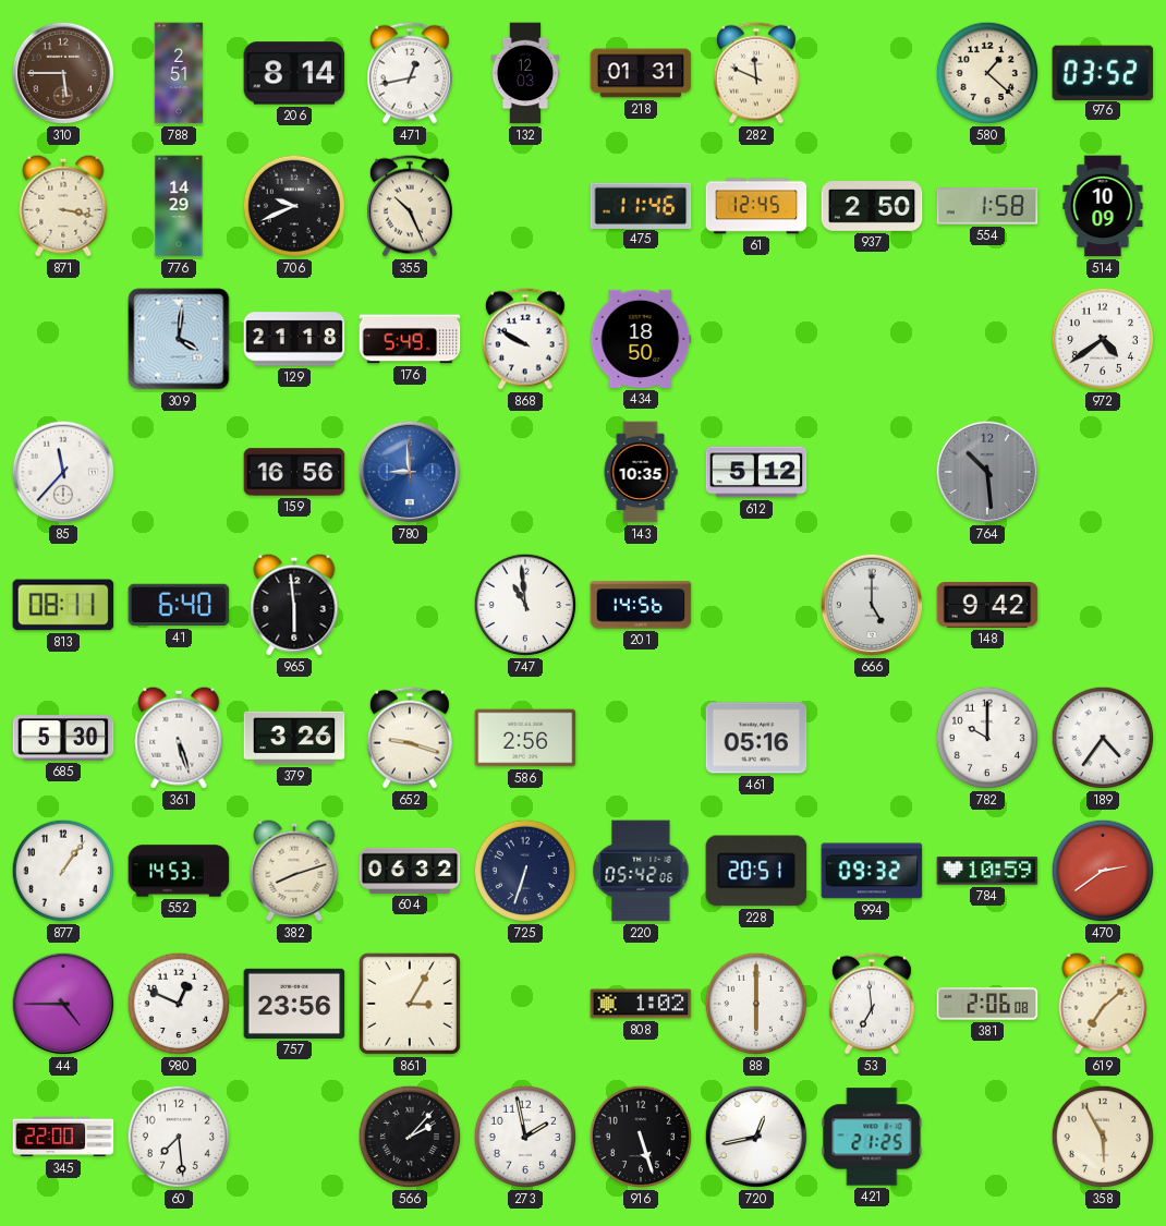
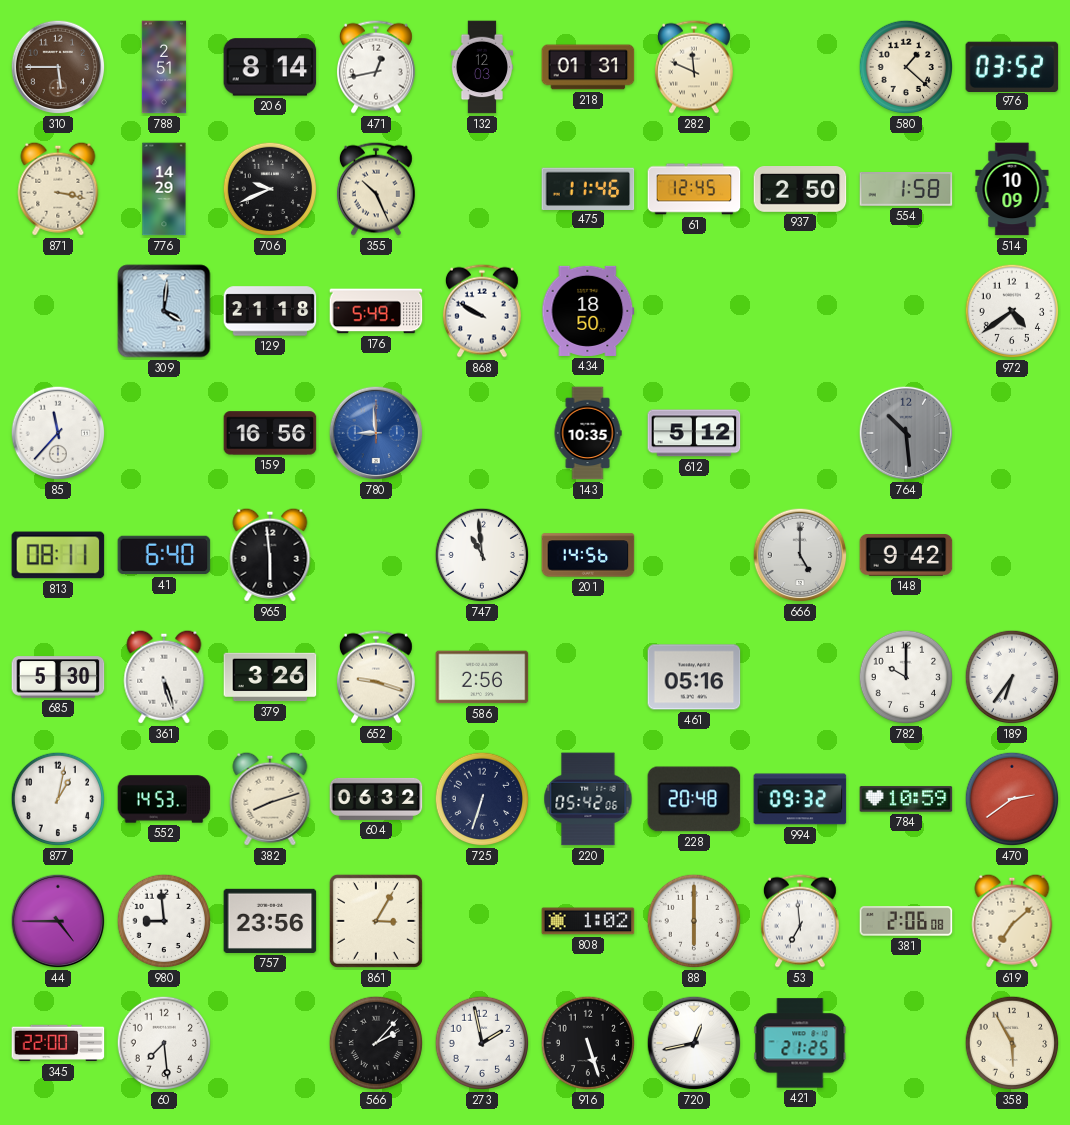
189: 4:36 -> 6:36
877: 1:06 -> 1:02
228: 20:51 -> 20:48
980: 12:49 -> 8:59
